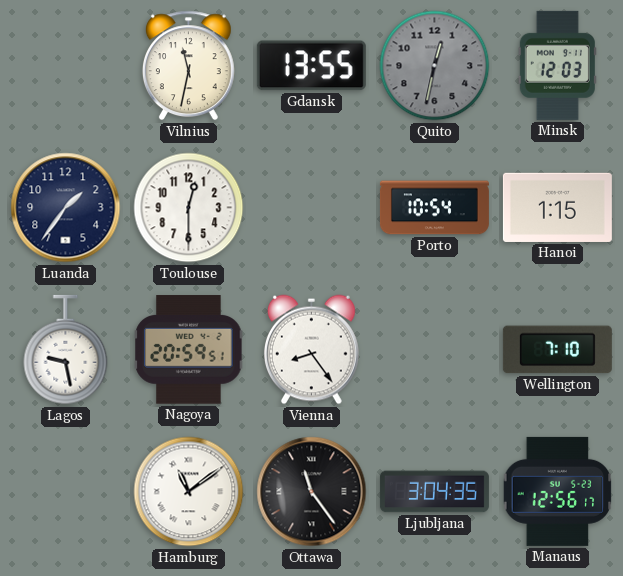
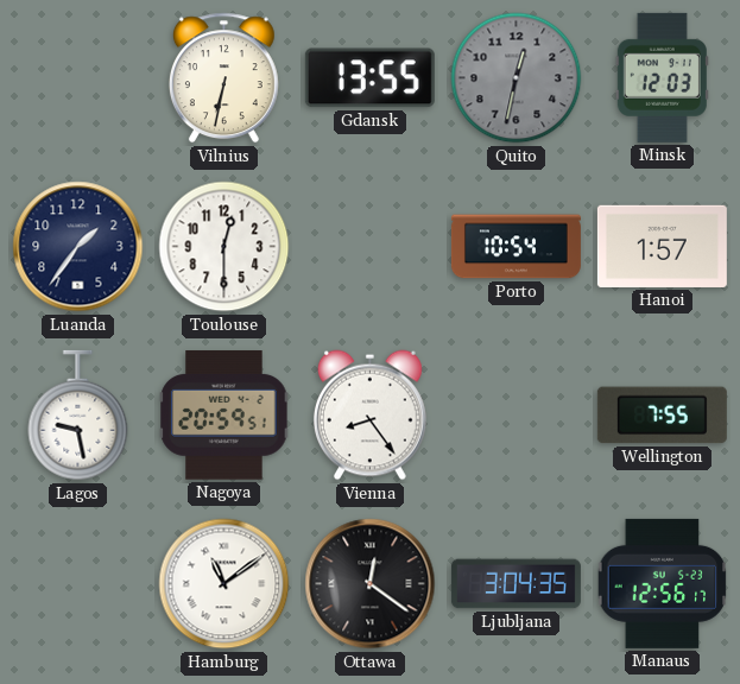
Vilnius: 11:32 -> 6:32
Hanoi: 1:15 -> 1:57
Wellington: 7:10 -> 7:55
Ottawa: 11:24 -> 12:21
